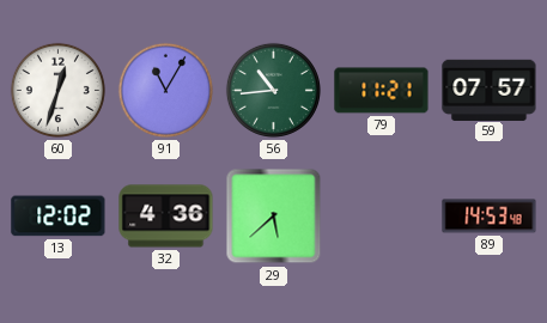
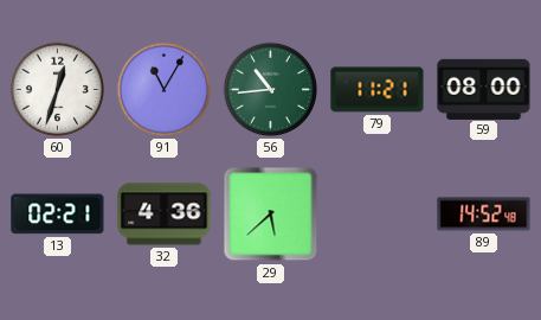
59: 07:57 -> 08:00
13: 12:02 -> 02:21
89: 14:53 -> 14:52
